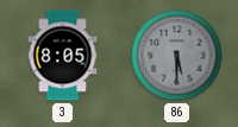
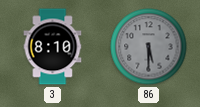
3: 8:05 -> 8:10
